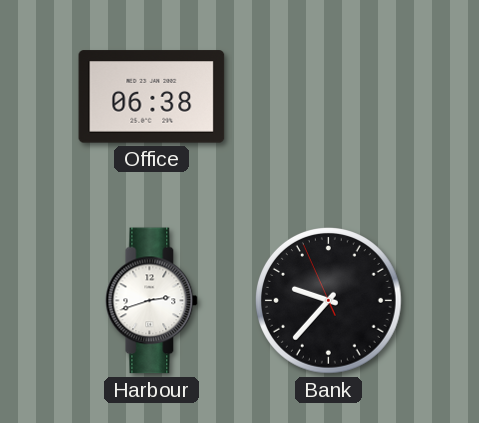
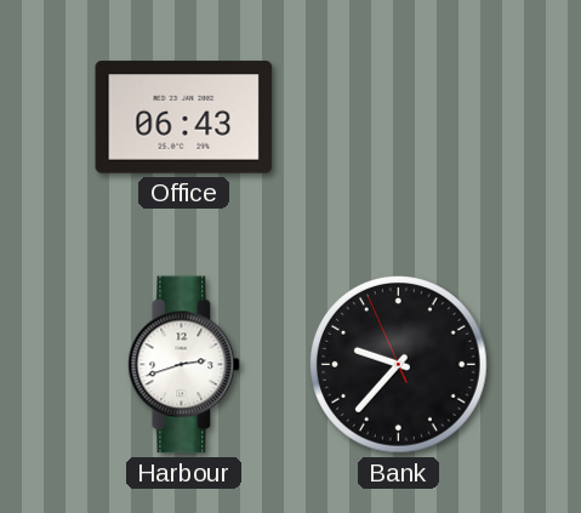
Office: 06:38 -> 06:43
